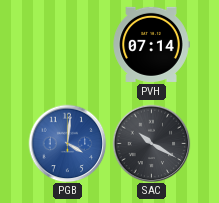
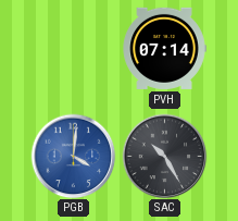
SAC: 10:20 -> 10:25
